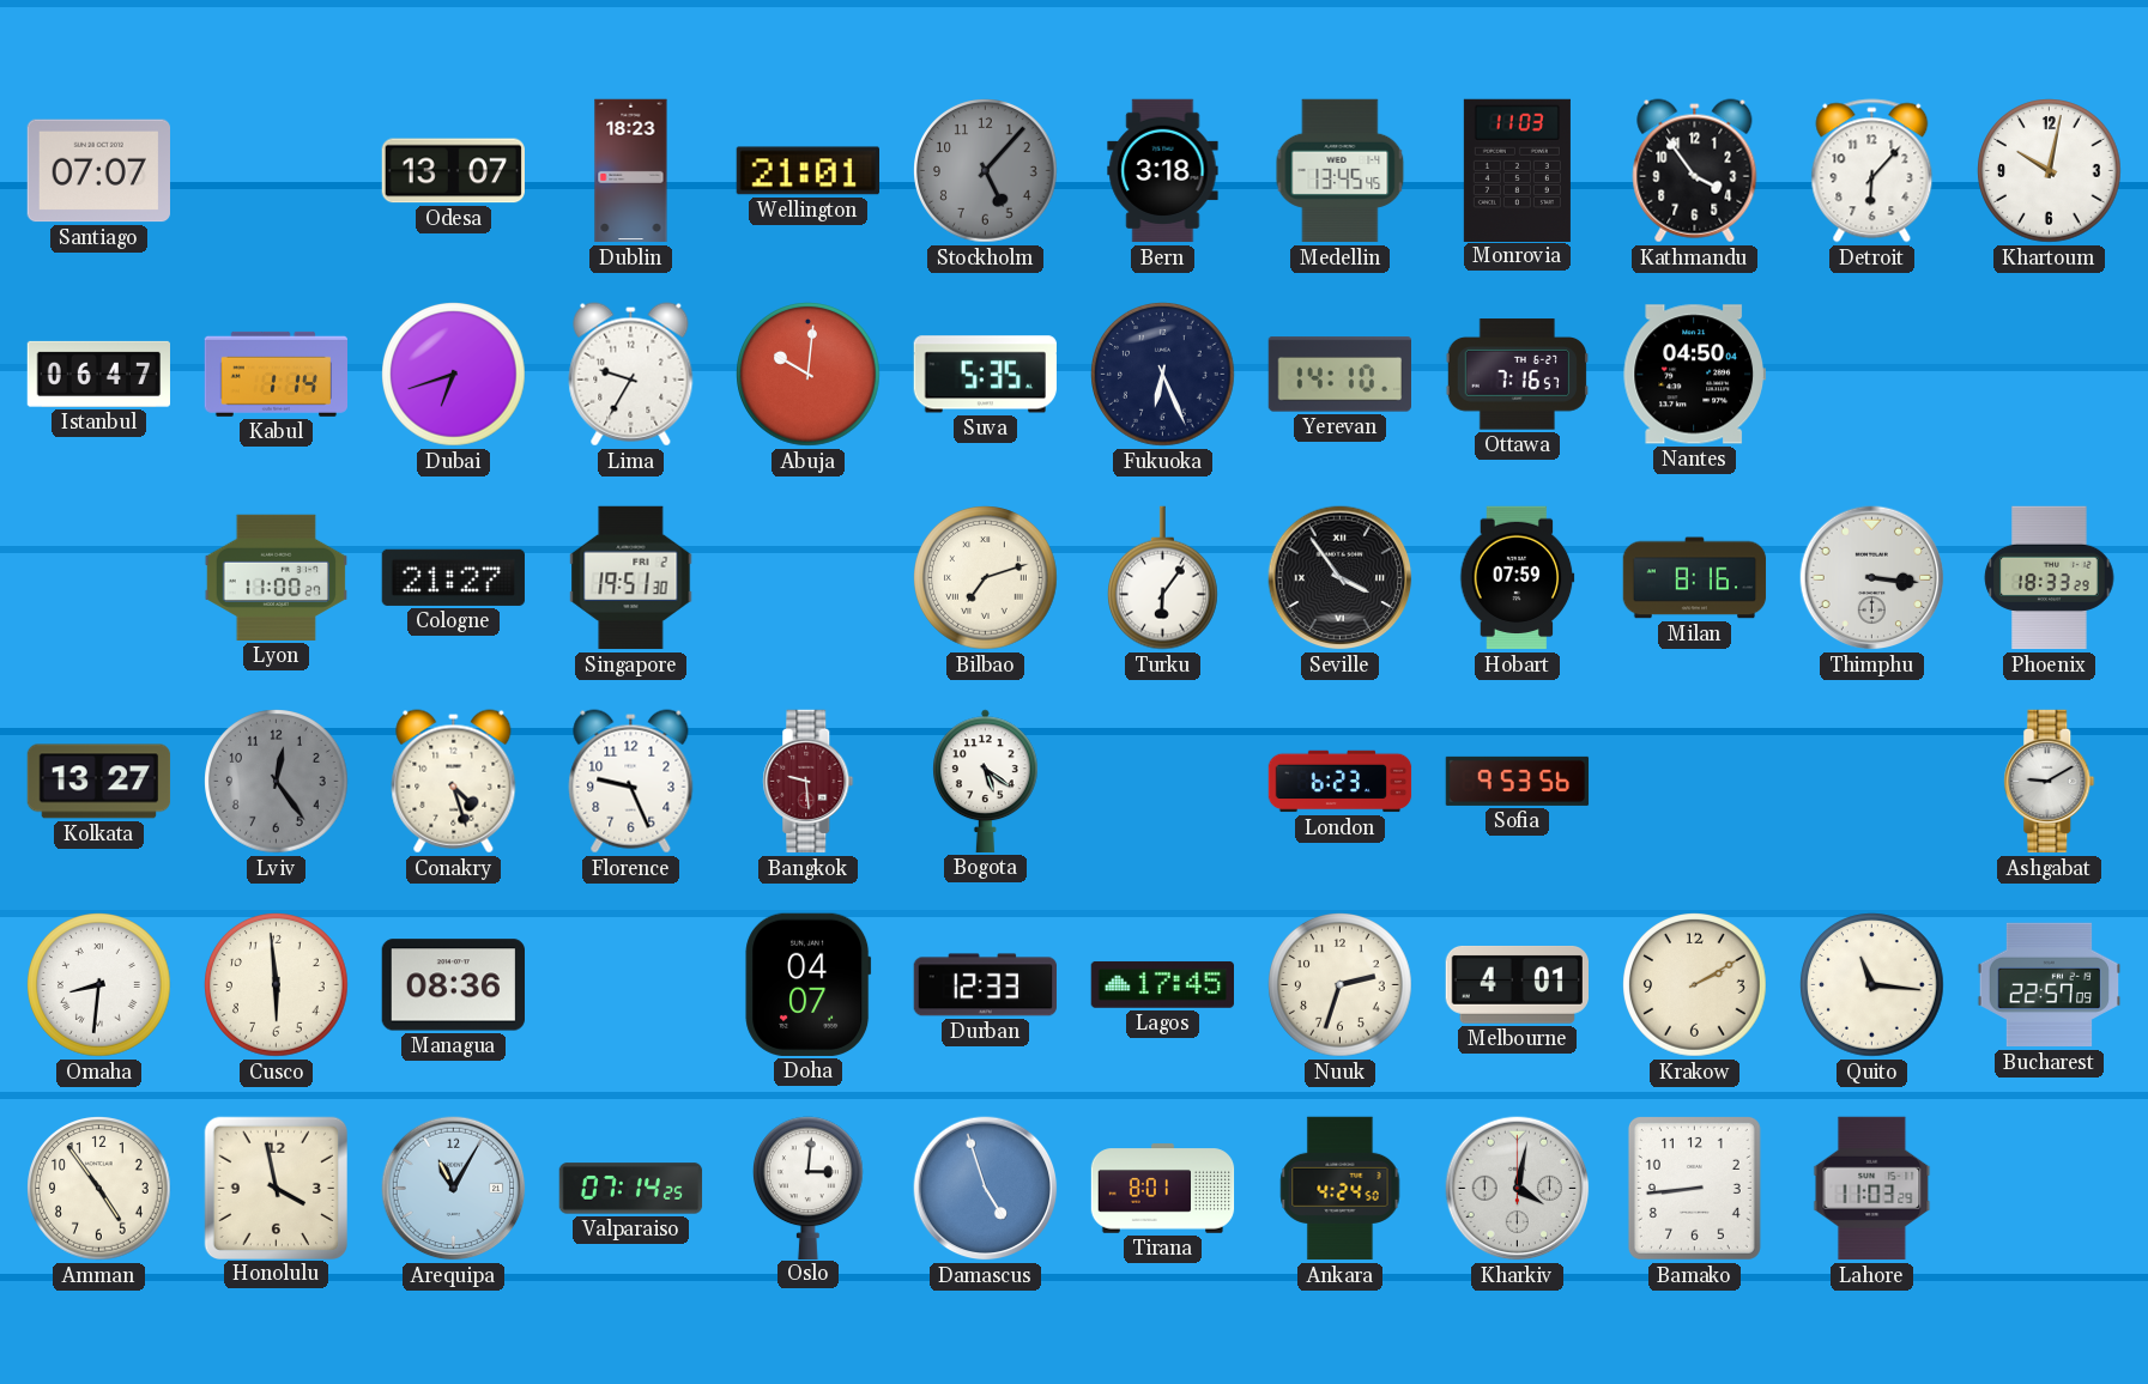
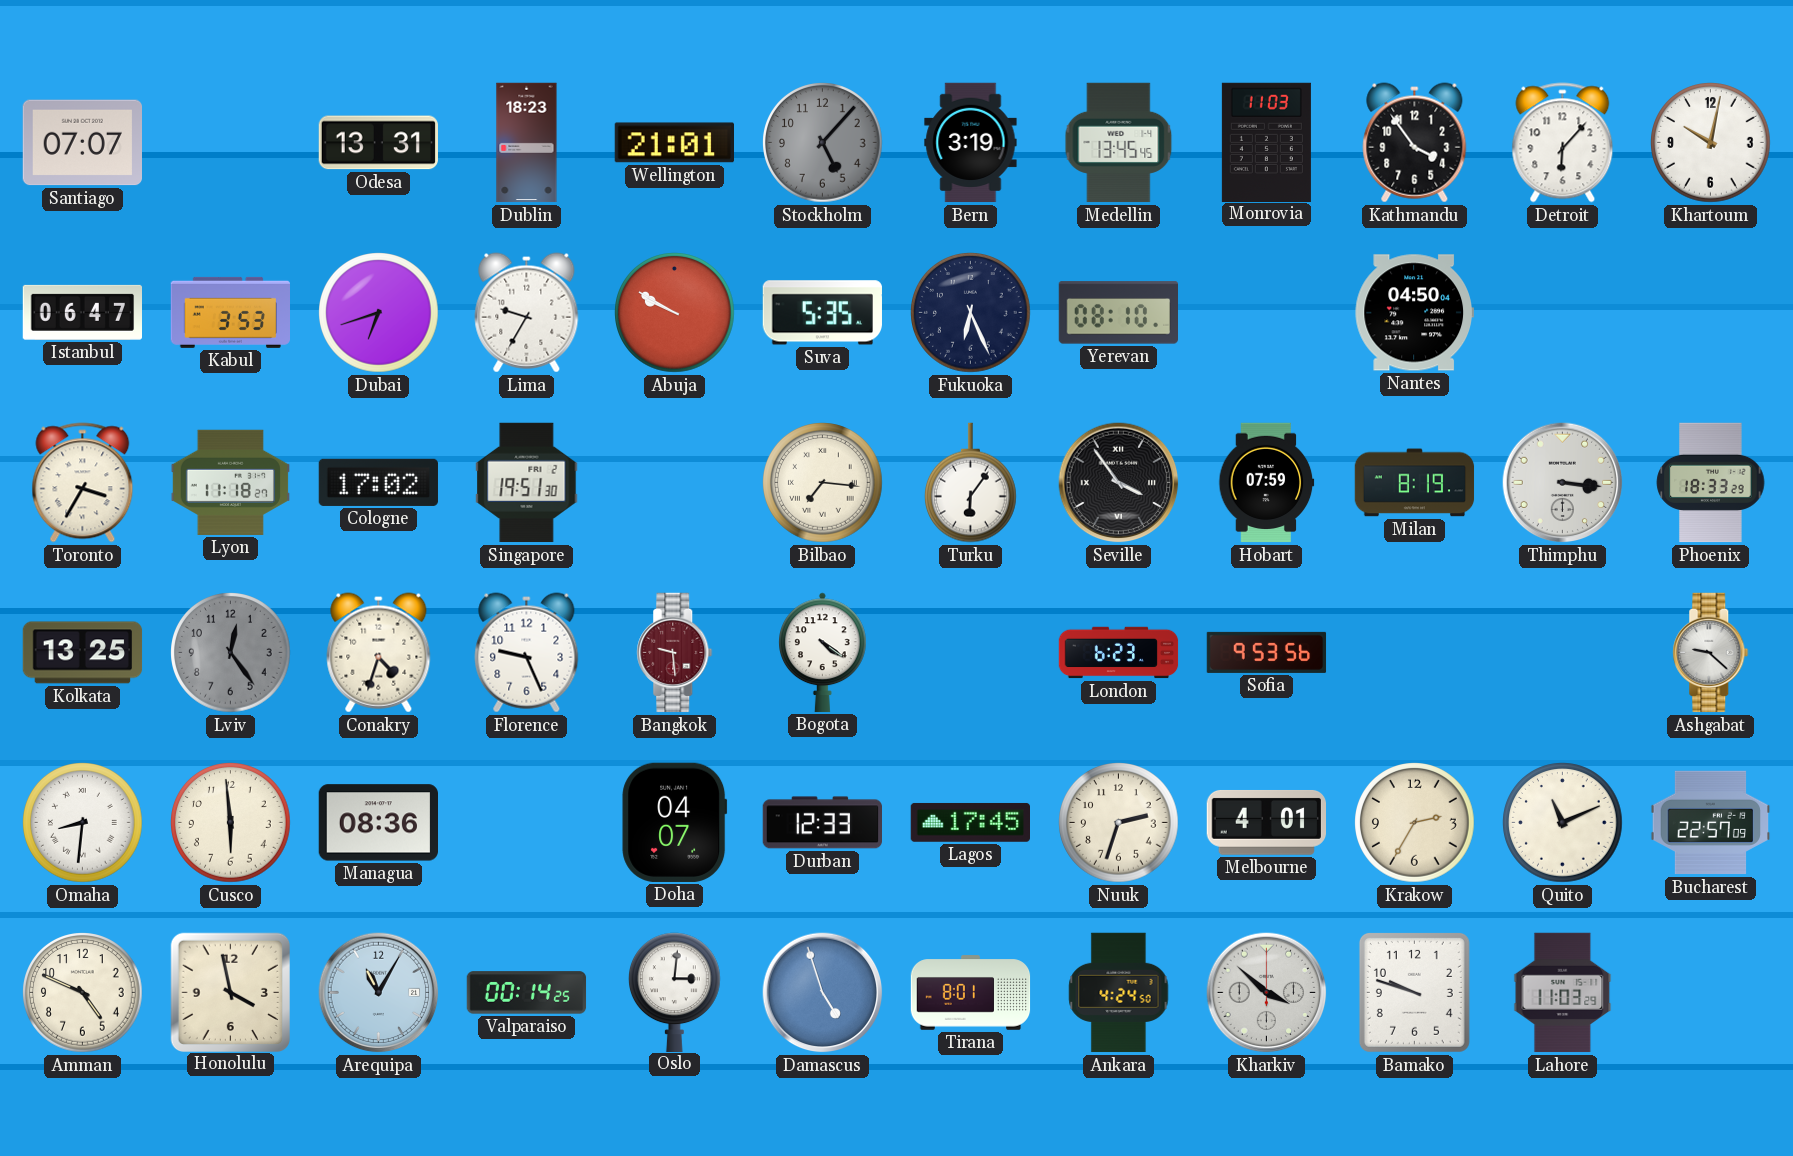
Odesa: 13:07 -> 13:31
Bern: 3:18 -> 3:19
Kabul: 1:14 -> 3:53
Abuja: 10:01 -> 9:50
Yerevan: 14:10 -> 08:10
Ottawa: 7:16 -> none
Toronto: none -> 3:35
Lyon: 11:00 -> 11:18
Cologne: 21:27 -> 17:02
Bilbao: 7:12 -> 7:16
Milan: 8:16 -> 8:19
Kolkata: 13:27 -> 13:25
Conakry: 4:27 -> 4:33
Bogota: 5:21 -> 4:21
Ashgabat: 9:10 -> 9:22
Krakow: 2:10 -> 2:35
Quito: 11:16 -> 11:11
Amman: 4:54 -> 4:49
Valparaiso: 07:14 -> 00:14
Kharkiv: 4:02 -> 3:52
Bamako: 8:44 -> 9:48
